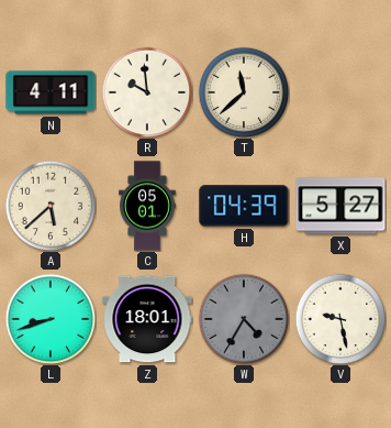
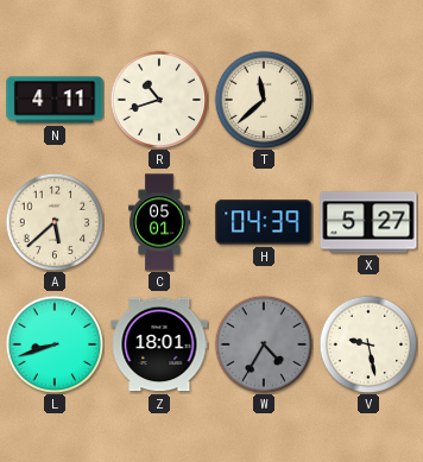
R: 9:59 -> 10:42
